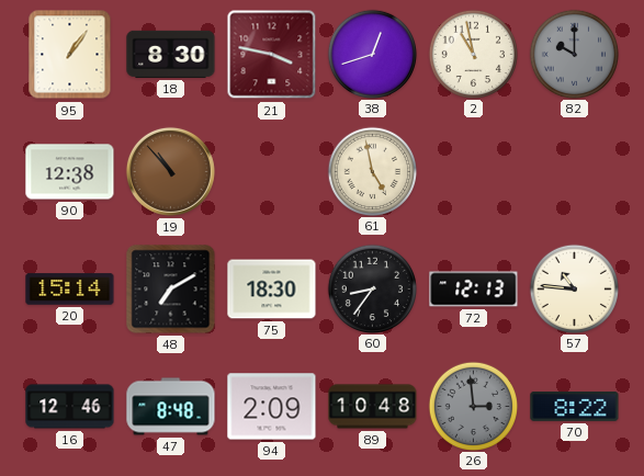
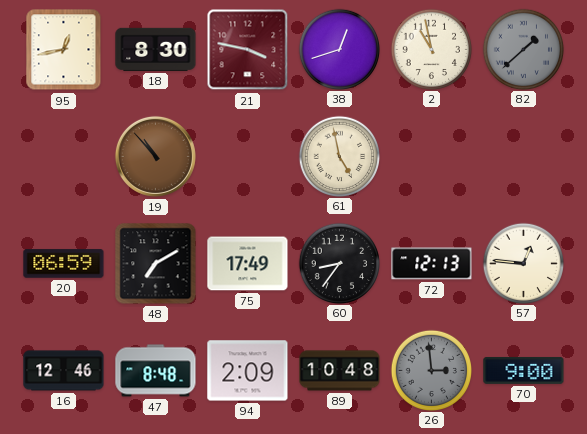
95: 1:06 -> 12:43
82: 10:00 -> 1:38
90: 12:38 -> none
20: 15:14 -> 06:59
75: 18:30 -> 17:49
57: 10:46 -> 12:46
70: 8:22 -> 9:00
